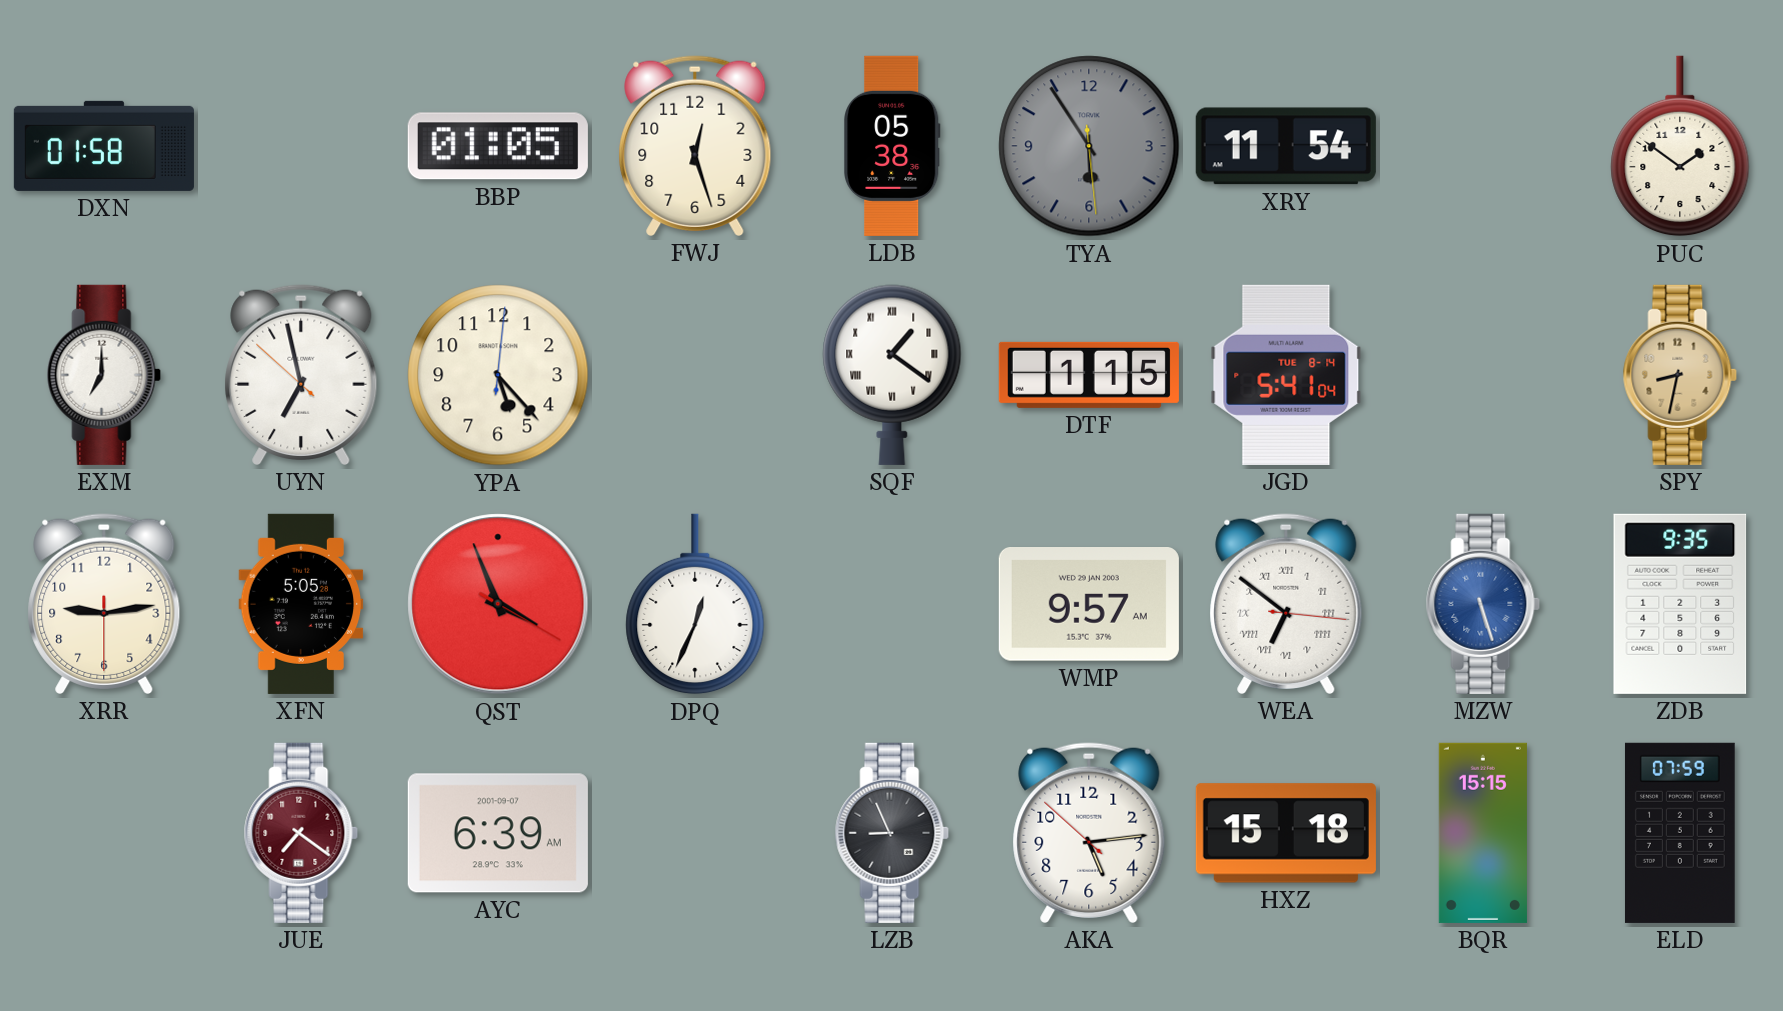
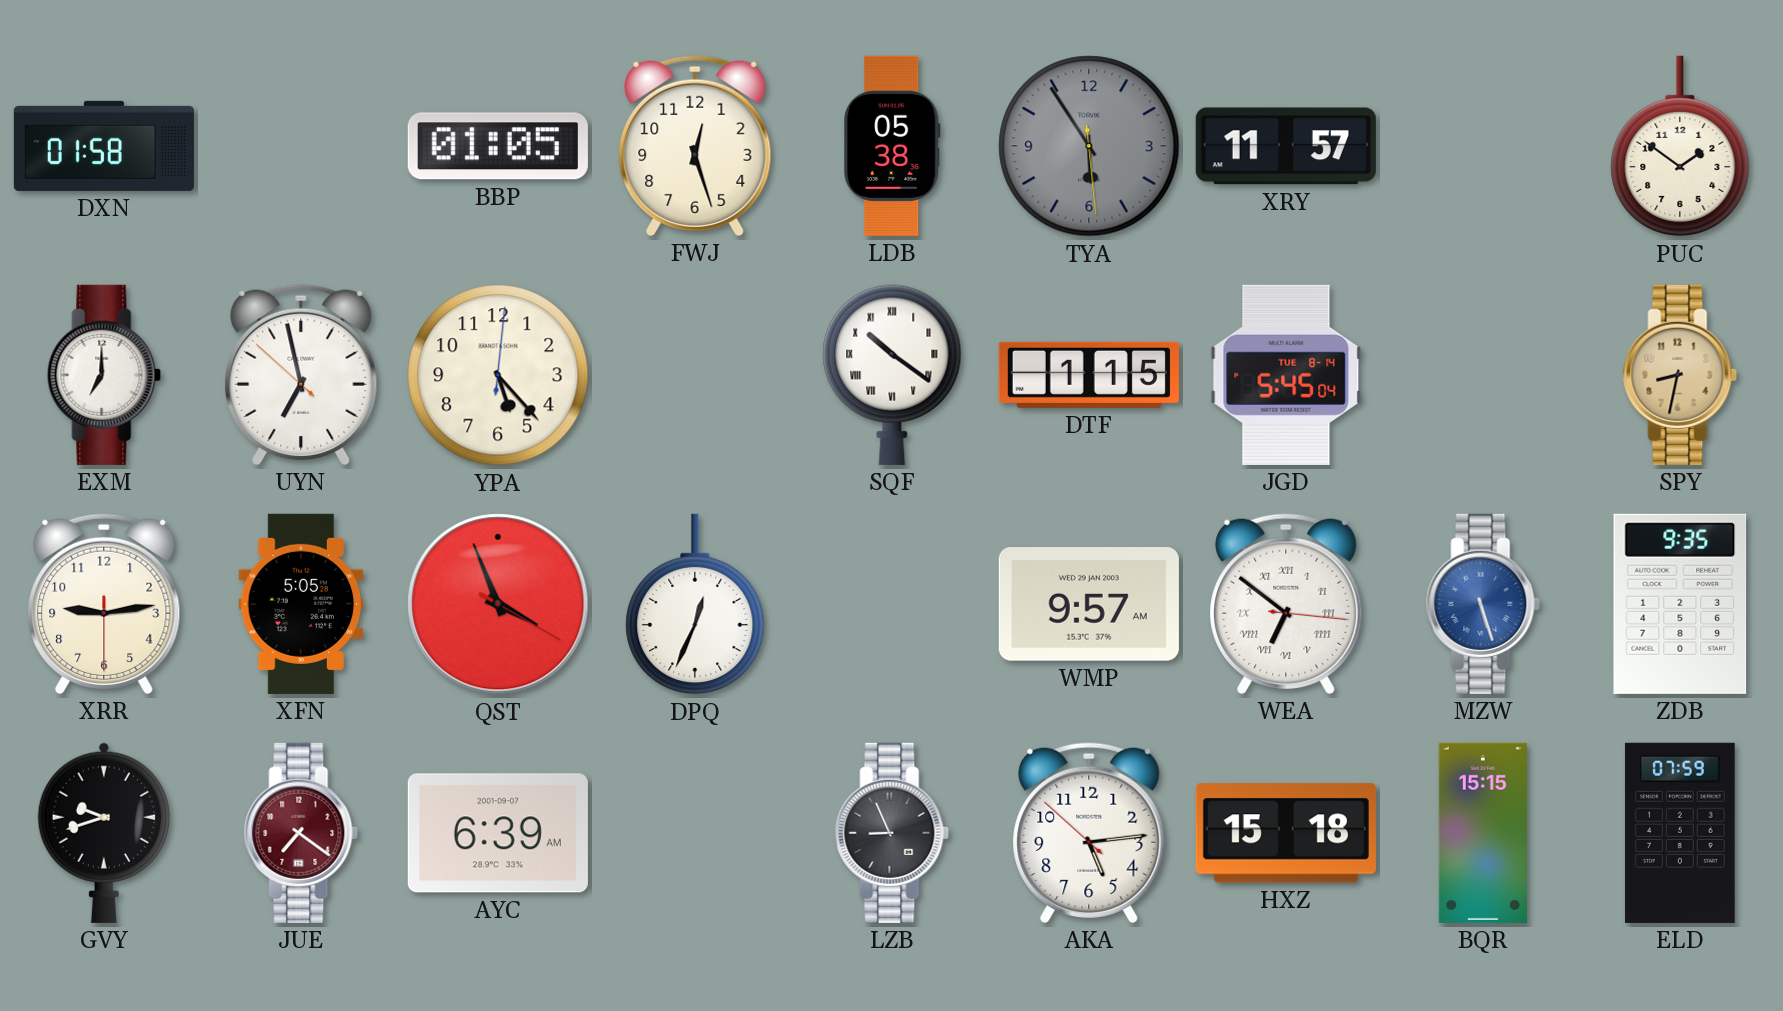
XRY: 11:54 -> 11:57
SQF: 1:21 -> 10:21
JGD: 5:41 -> 5:45
GVY: none -> 9:42
